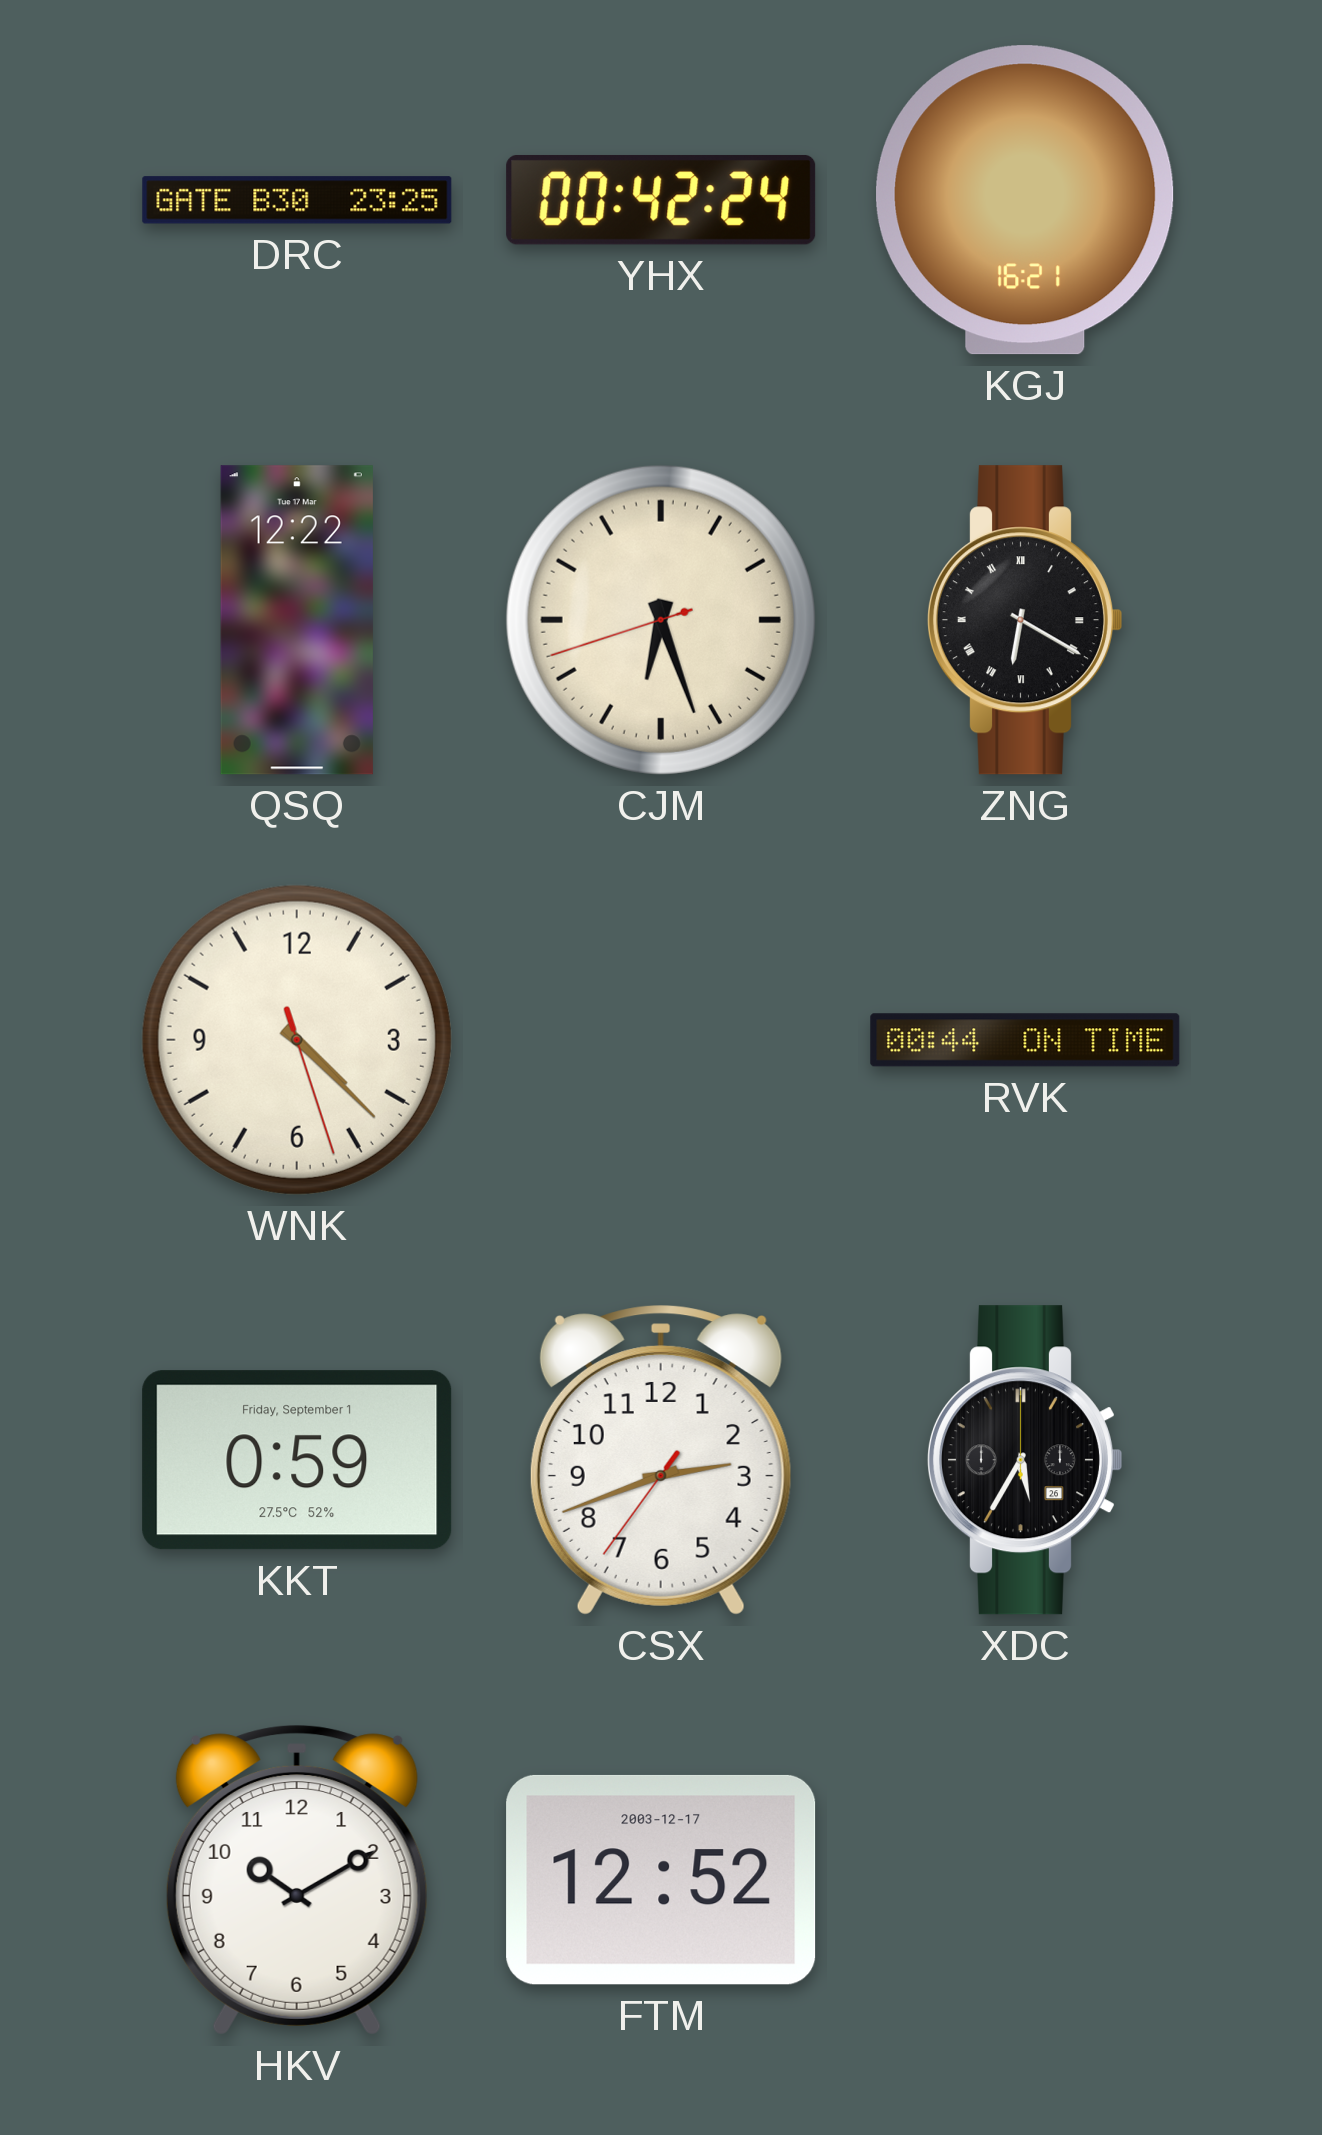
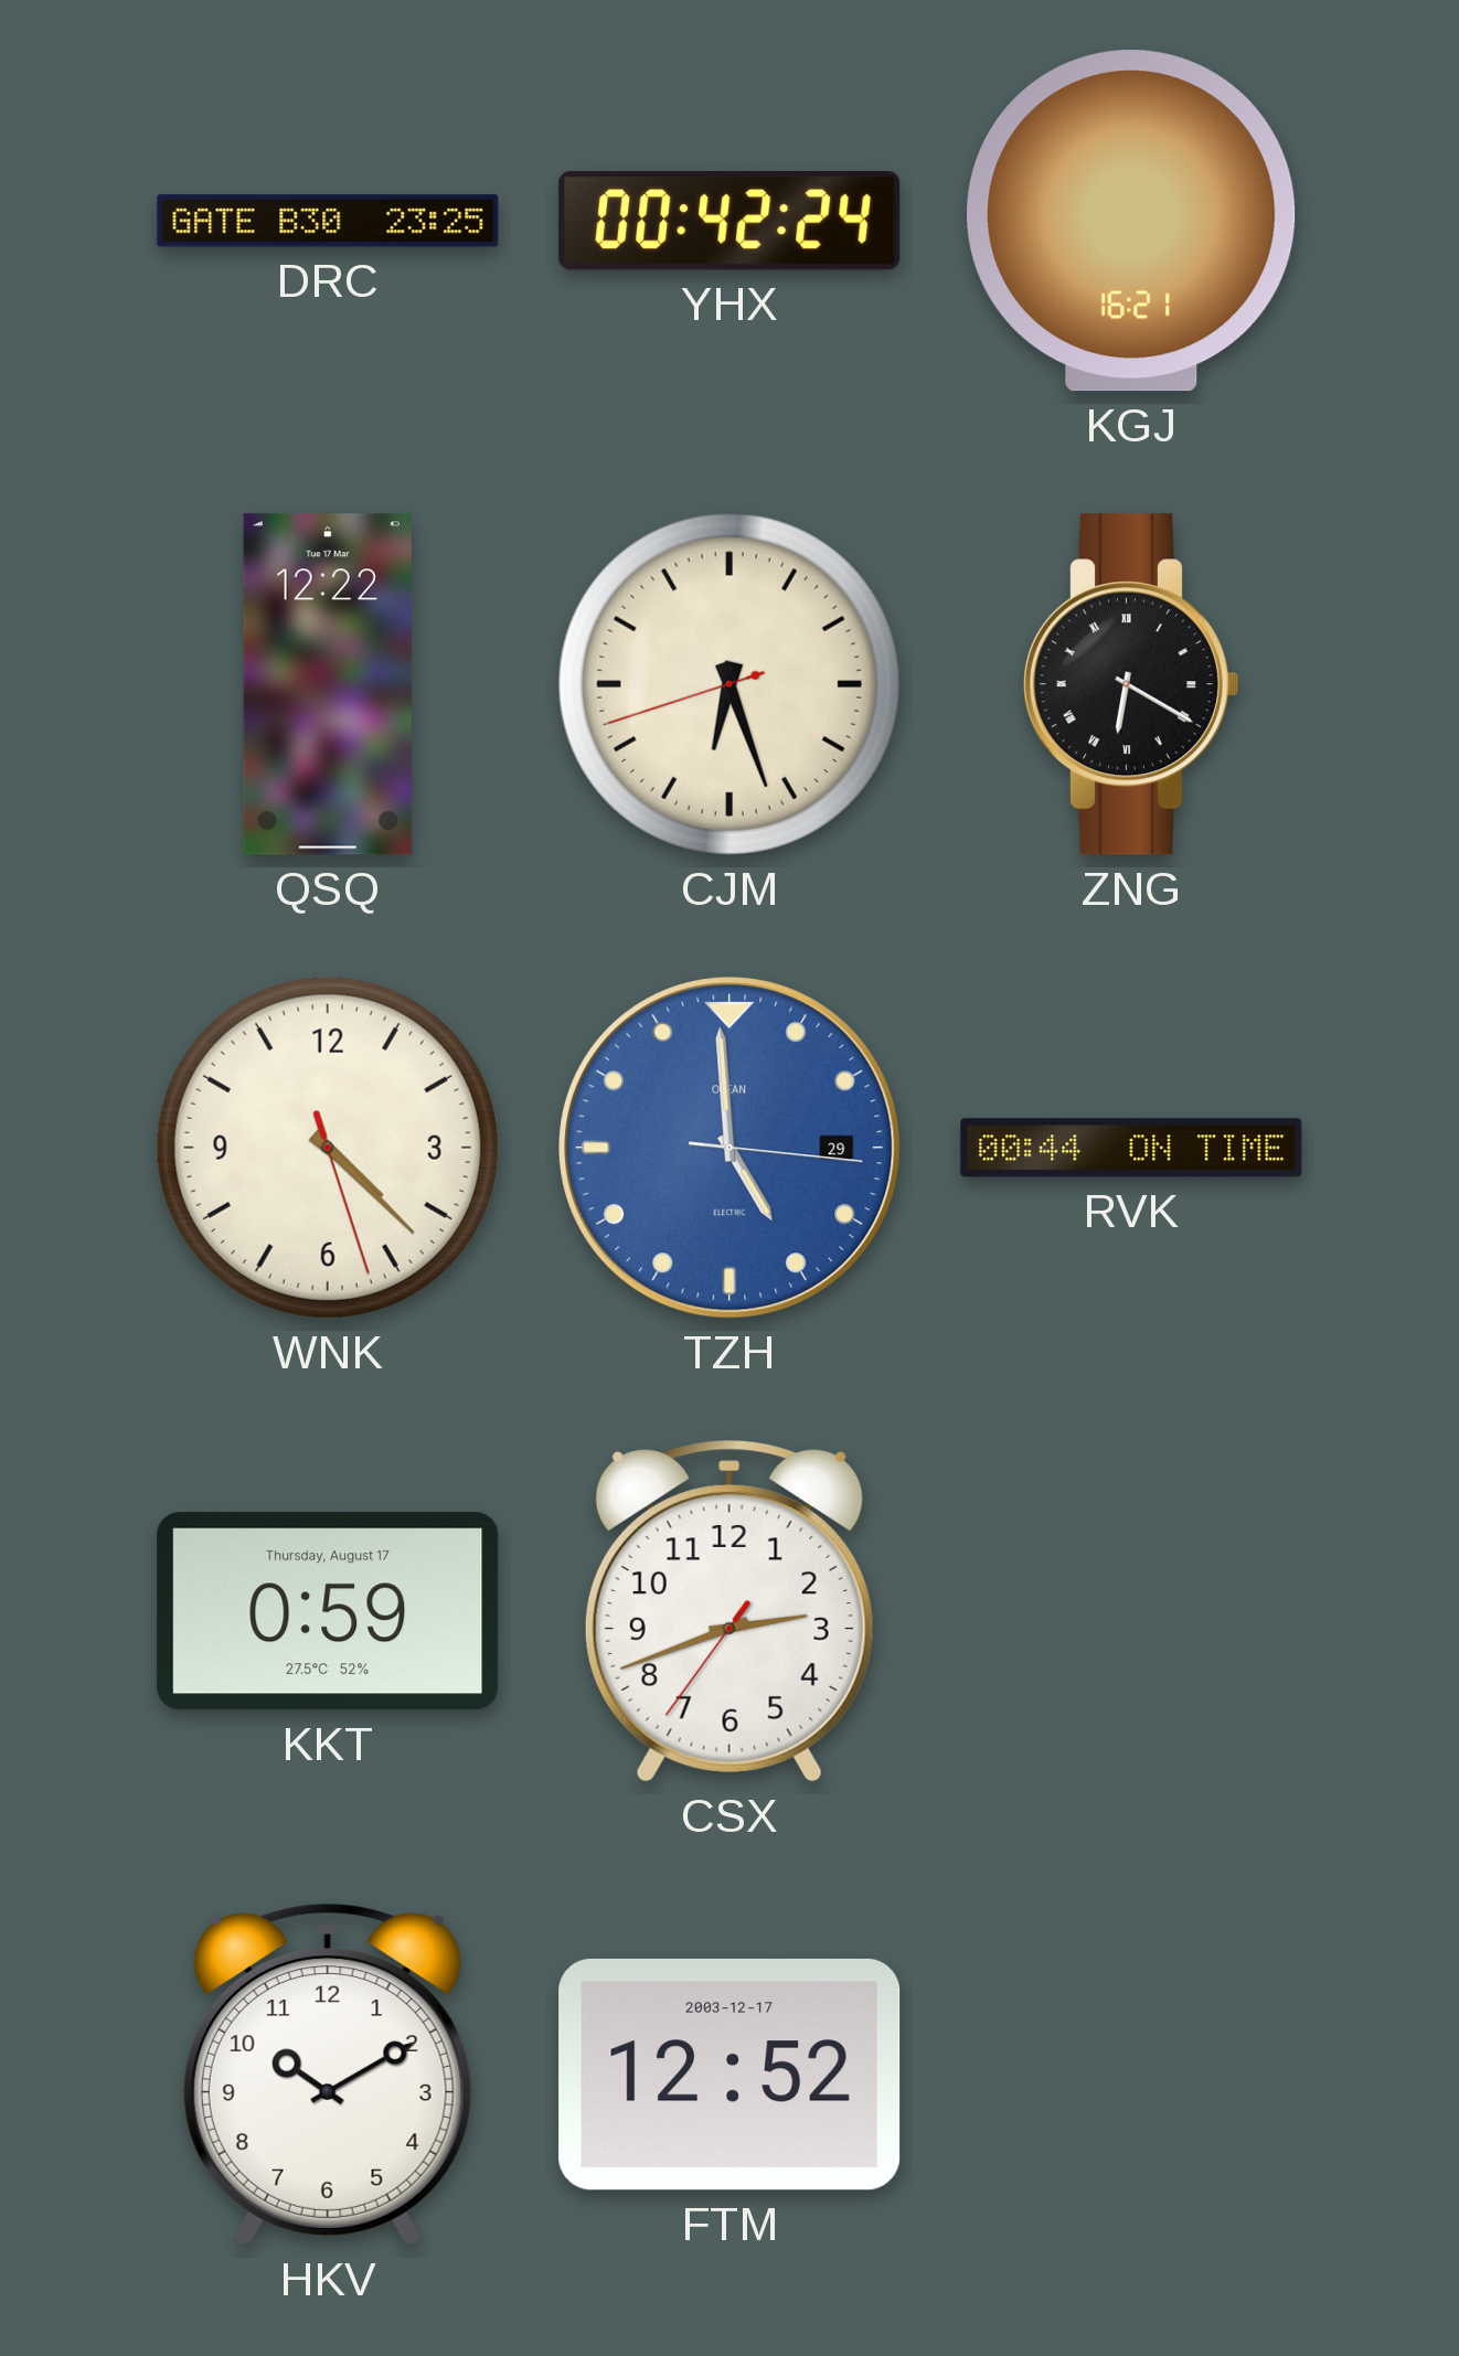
TZH: none -> 4:59
KKT date: Friday, September 1 -> Thursday, August 17
XDC: 5:35 -> none
